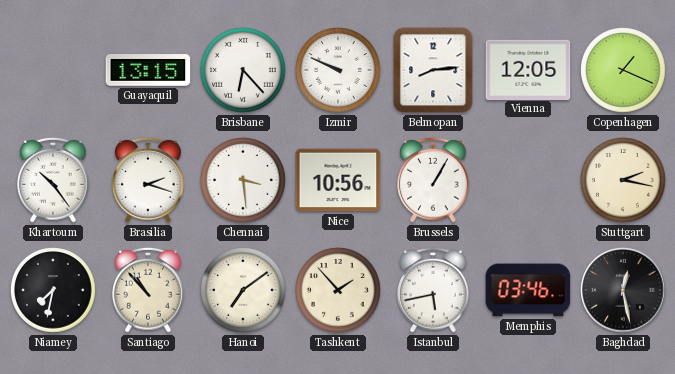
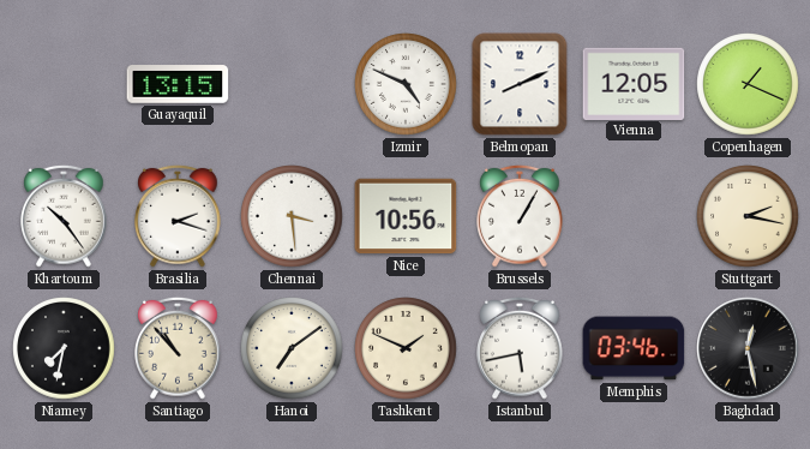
Brisbane: 6:23 -> none
Izmir: 9:49 -> 4:49
Belmopan: 8:14 -> 8:11
Tashkent: 1:53 -> 1:49
